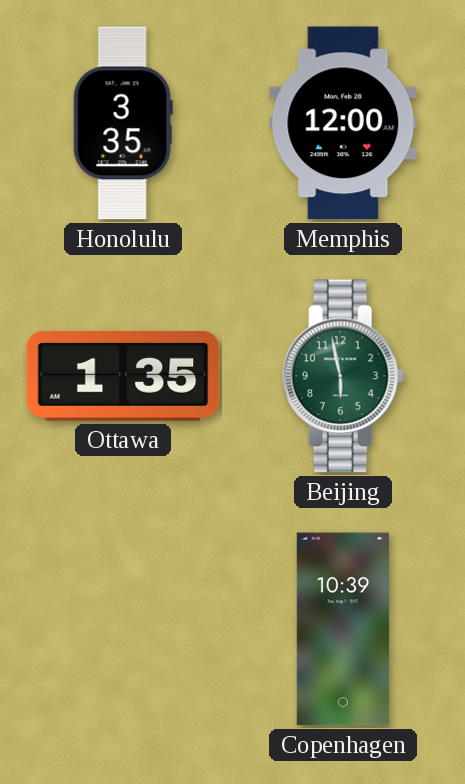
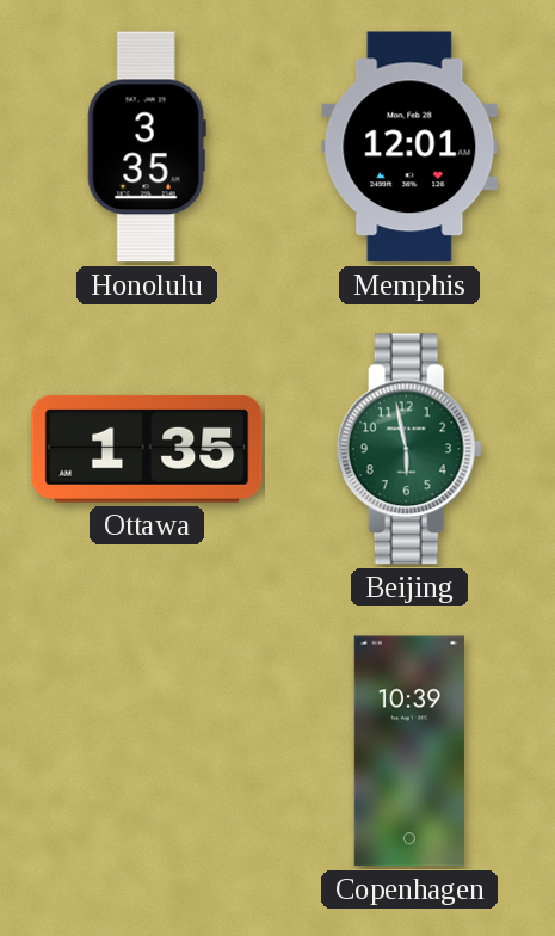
Memphis: 12:00 -> 12:01
